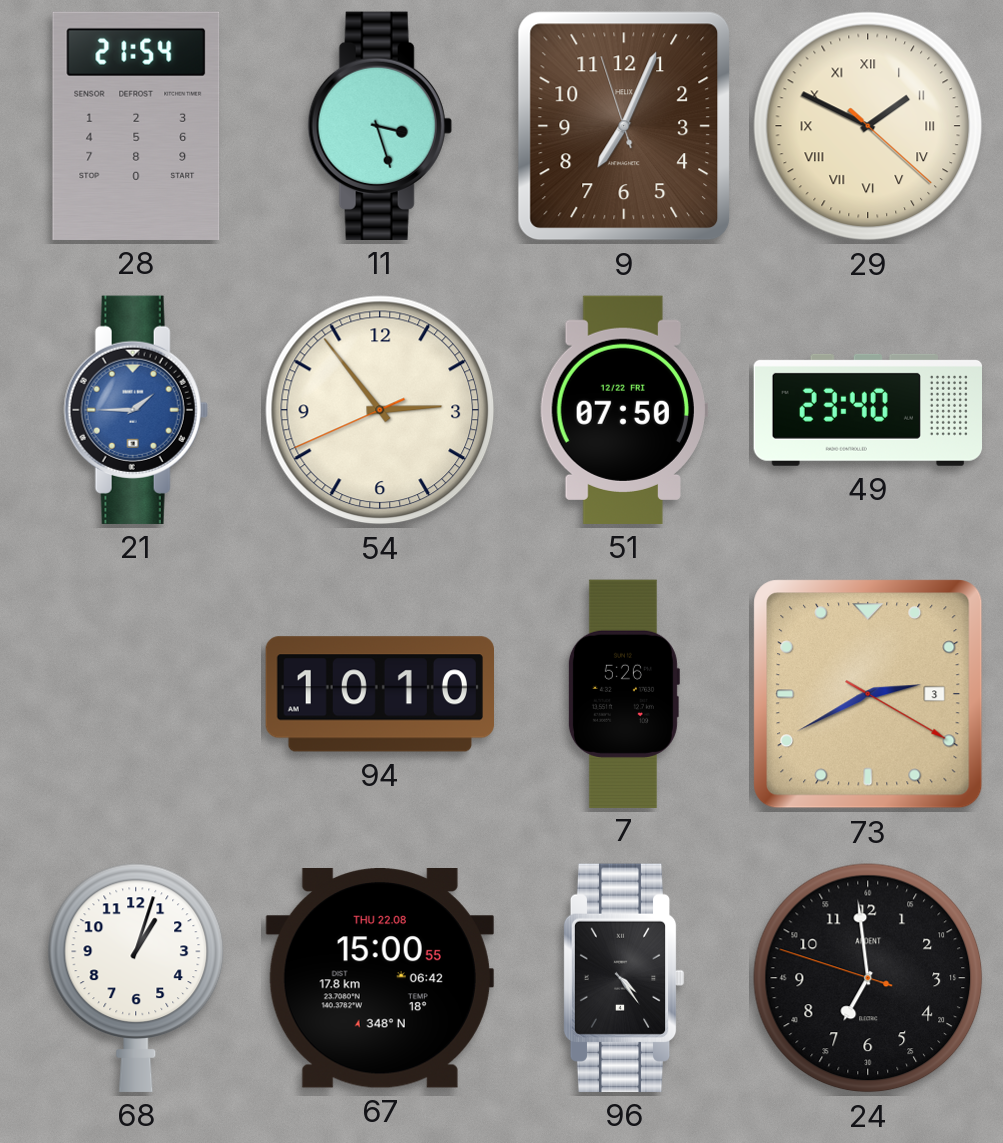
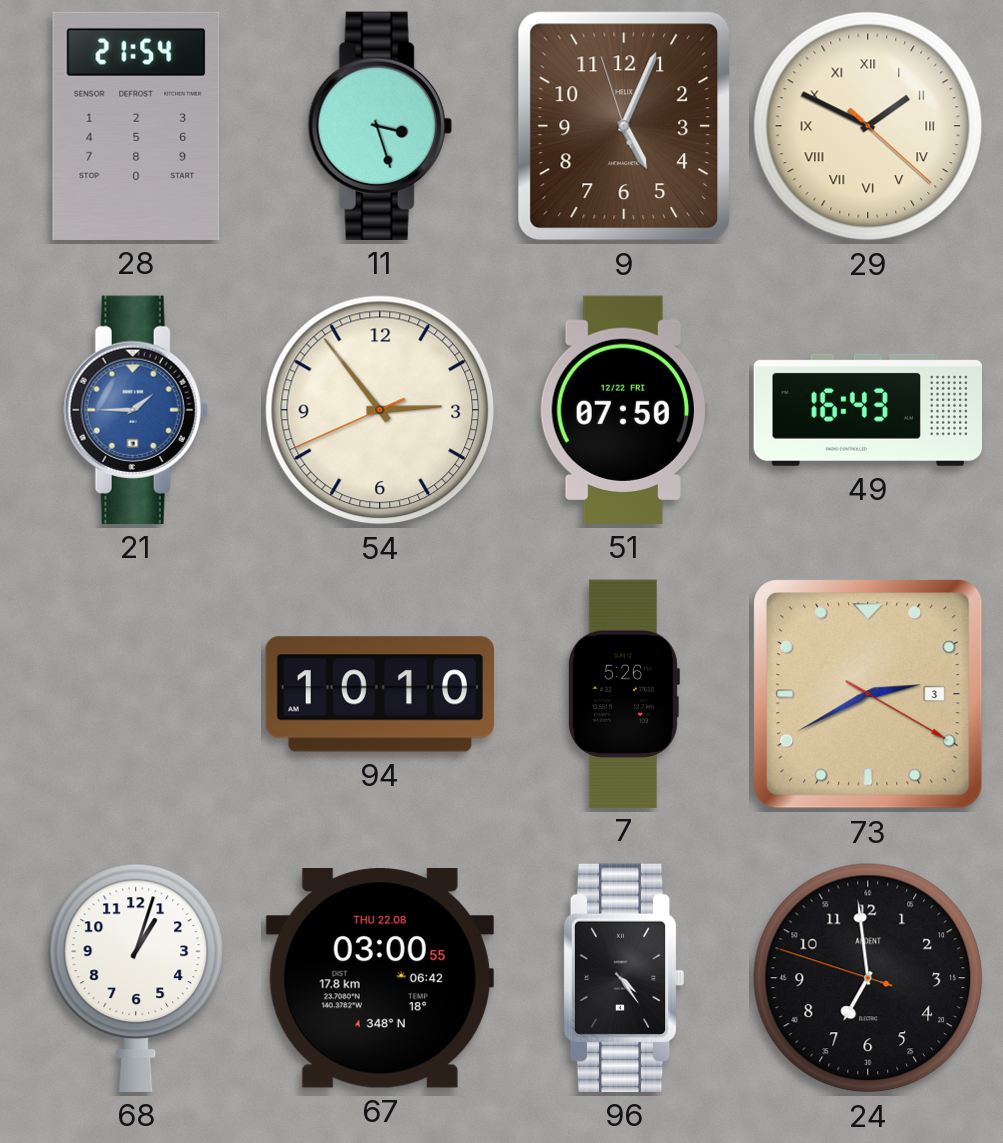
9: 7:03 -> 5:03
49: 23:40 -> 16:43
67: 15:00 -> 03:00
